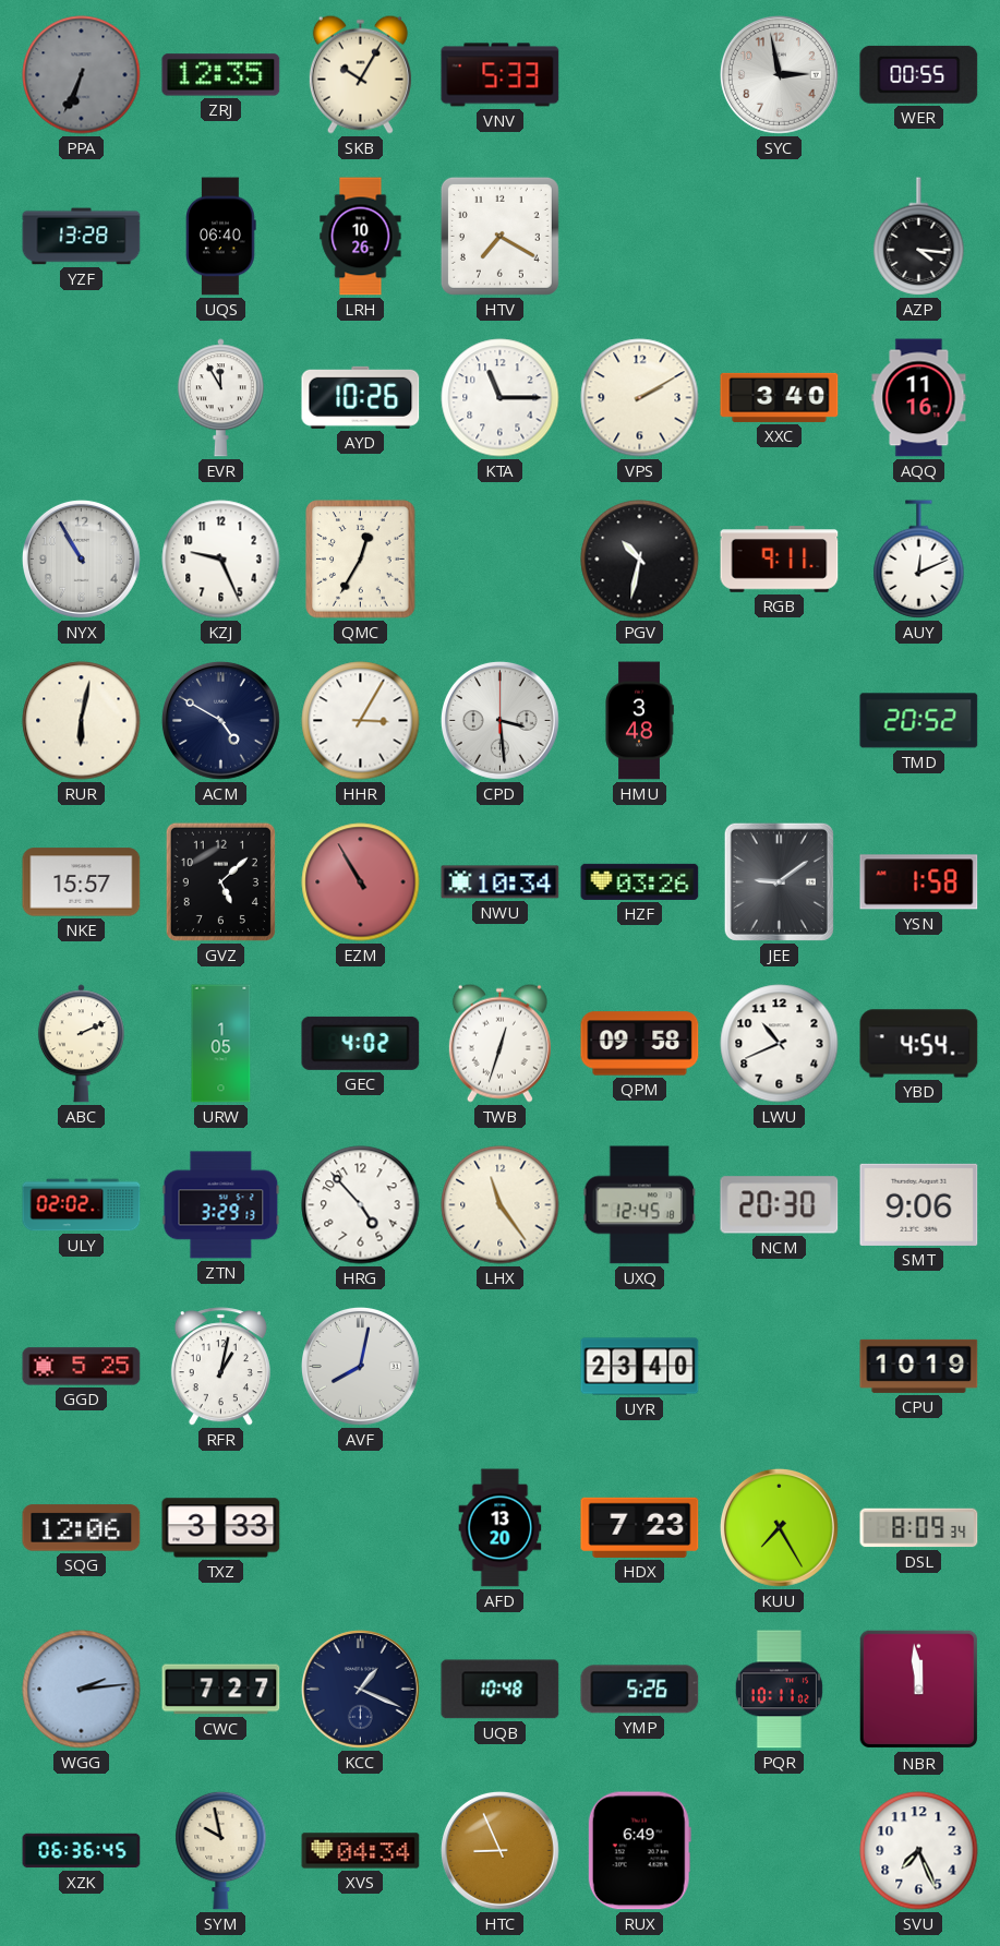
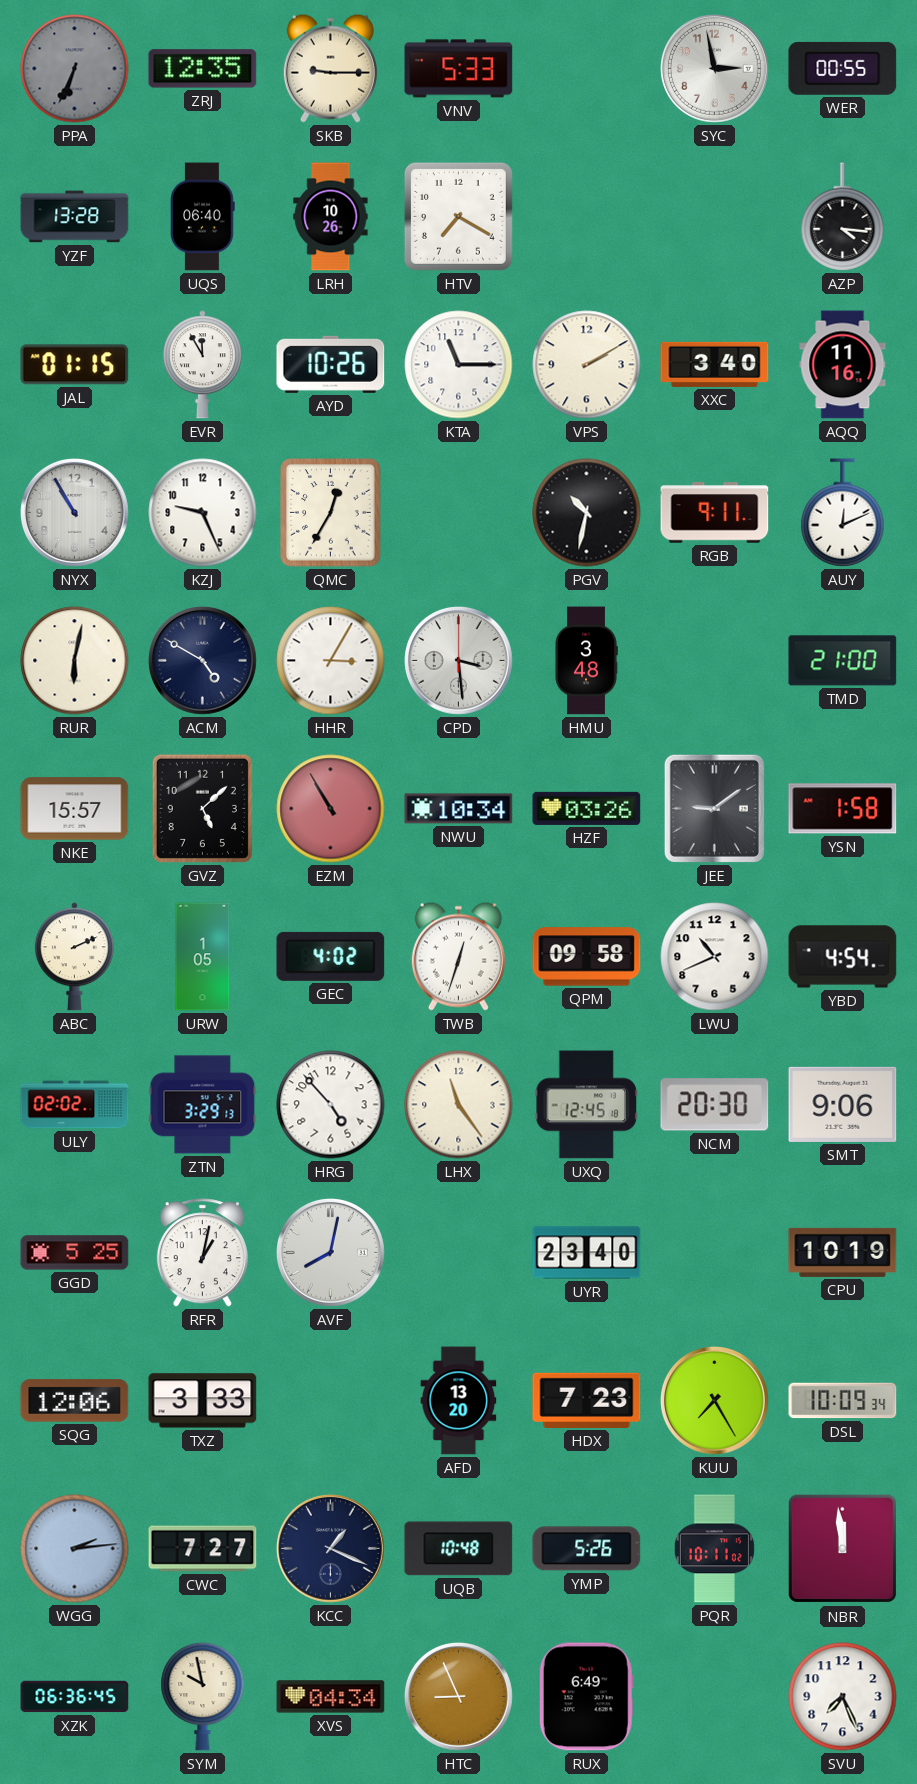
SKB: 10:05 -> 9:15
JAL: none -> 01:15
TMD: 20:52 -> 21:00
DSL: 8:09 -> 10:09
